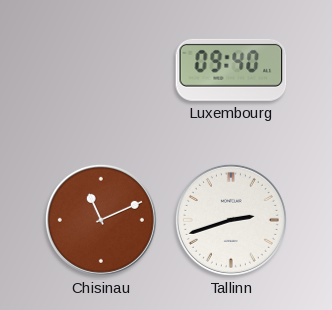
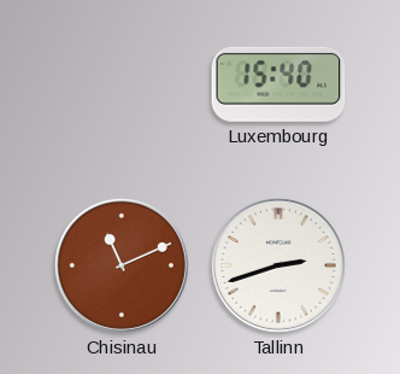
Luxembourg: 09:40 -> 15:40
